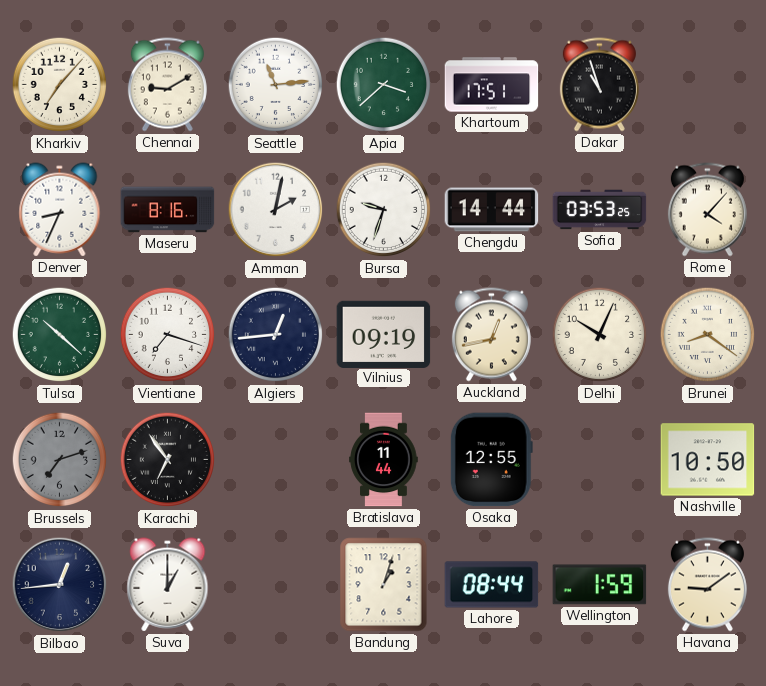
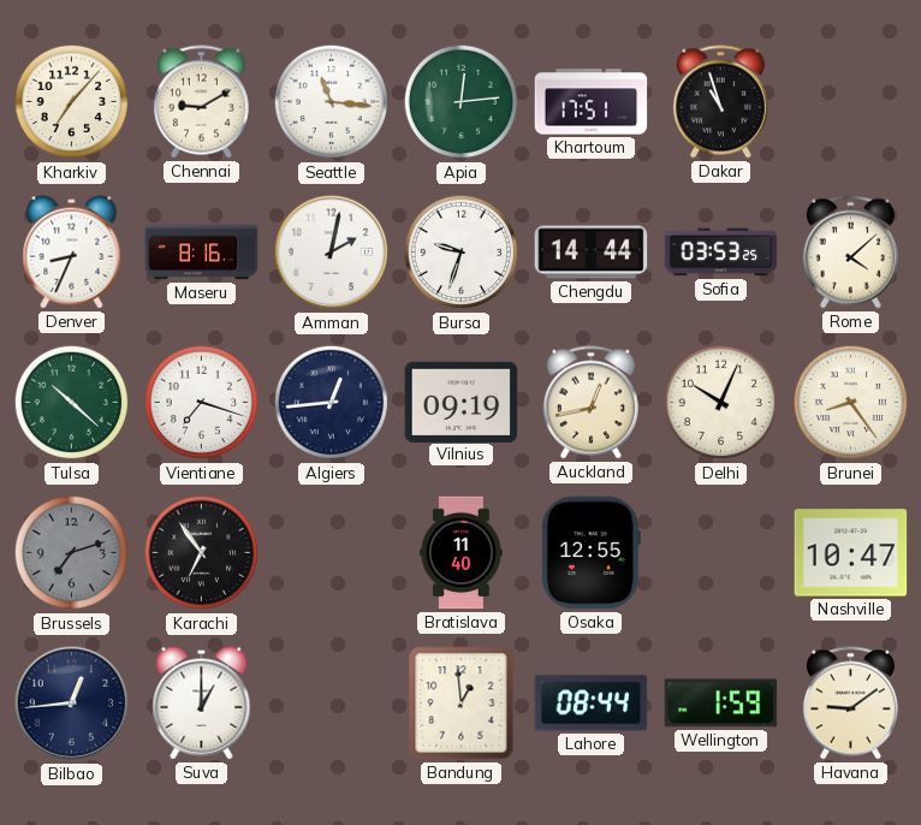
Seattle: 11:14 -> 11:16
Apia: 3:38 -> 12:14
Rome: 4:07 -> 4:08
Brunei: 8:21 -> 8:24
Bratislava: 11:44 -> 11:40
Nashville: 10:50 -> 10:47
Bandung: 1:03 -> 12:59
